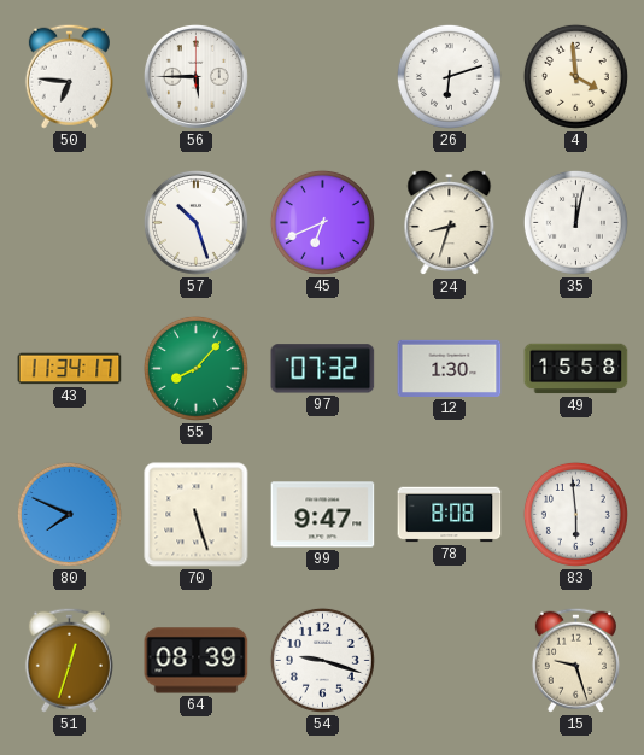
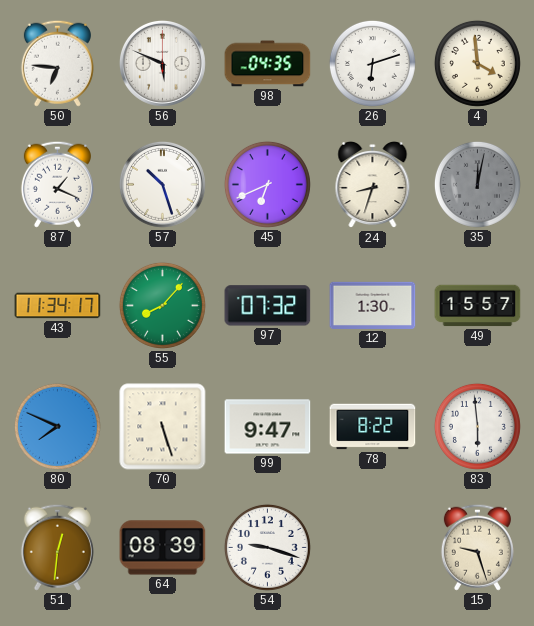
56: 5:45 -> 5:49
98: none -> 04:35
87: none -> 1:19
35 dial: white -> grey
49: 15:58 -> 15:57
78: 8:08 -> 8:22
51: 12:33 -> 12:31
